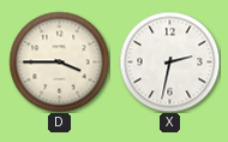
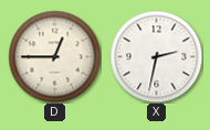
D: 3:45 -> 12:45
